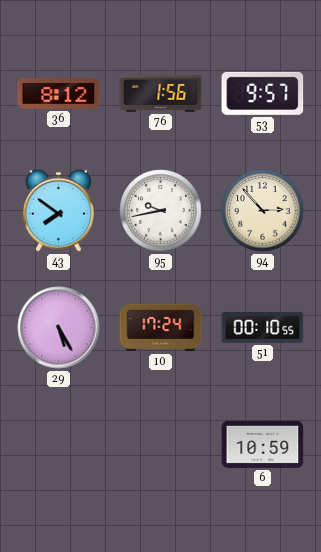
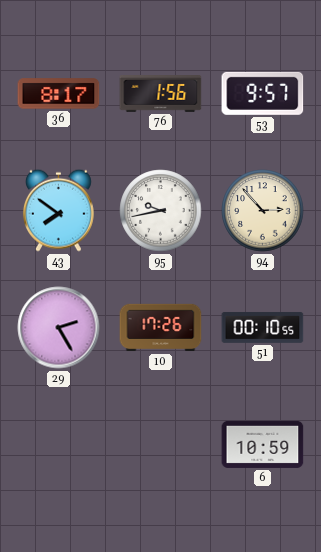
36: 8:12 -> 8:17
29: 5:25 -> 2:25
10: 17:24 -> 17:26
